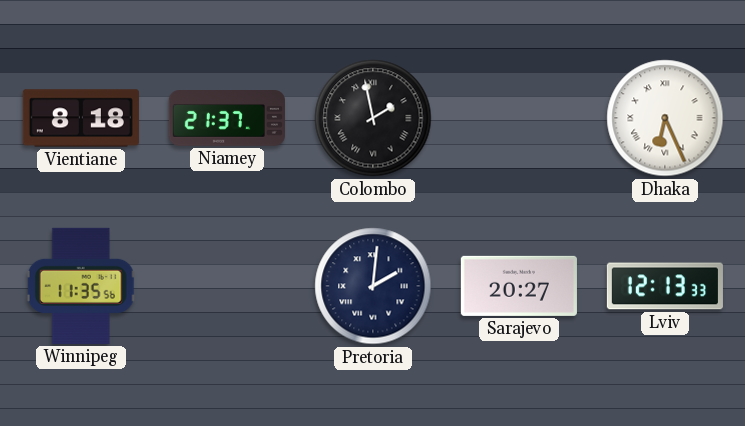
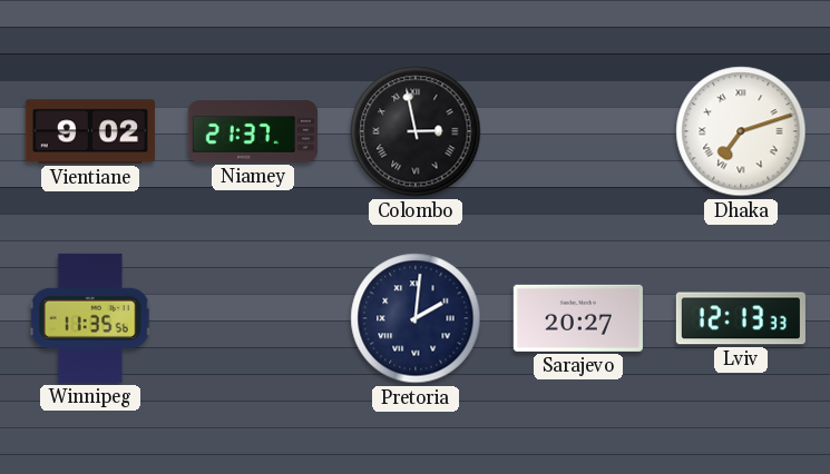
Vientiane: 8:18 -> 9:02
Colombo: 1:58 -> 2:58
Dhaka: 6:26 -> 7:12
